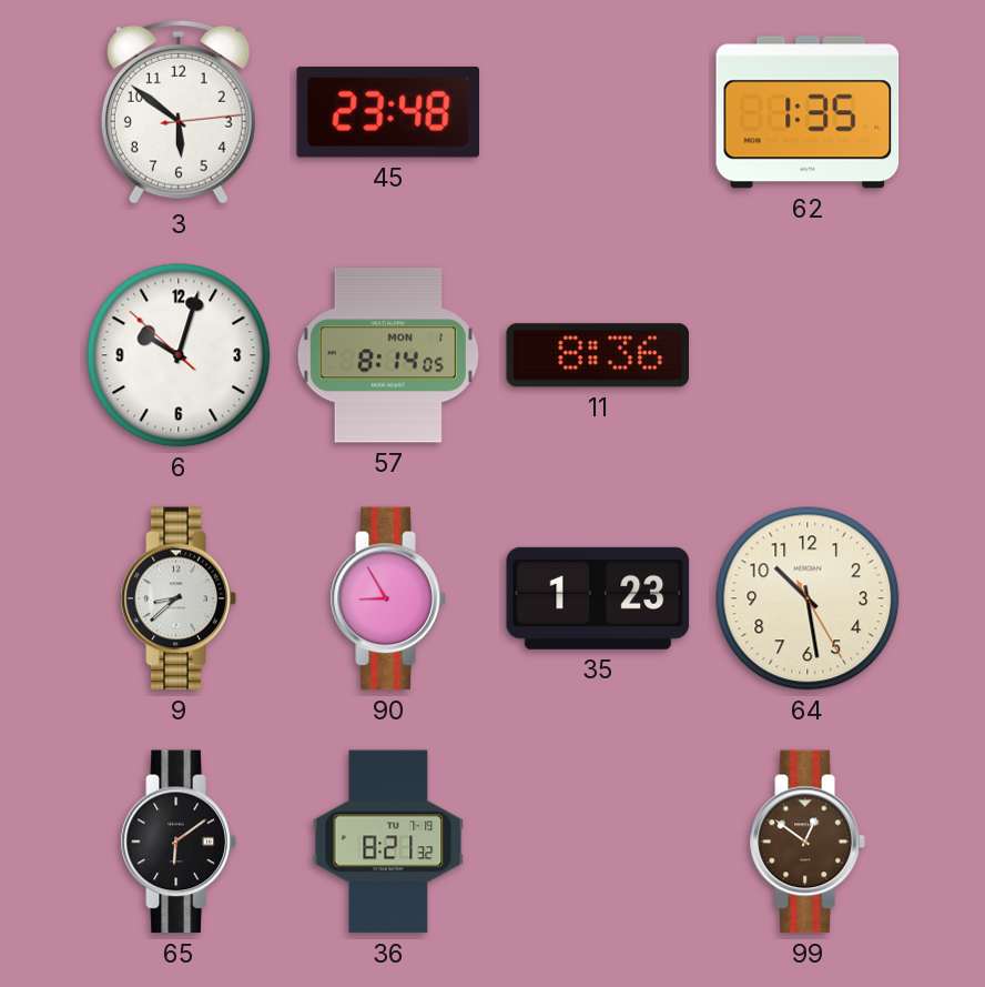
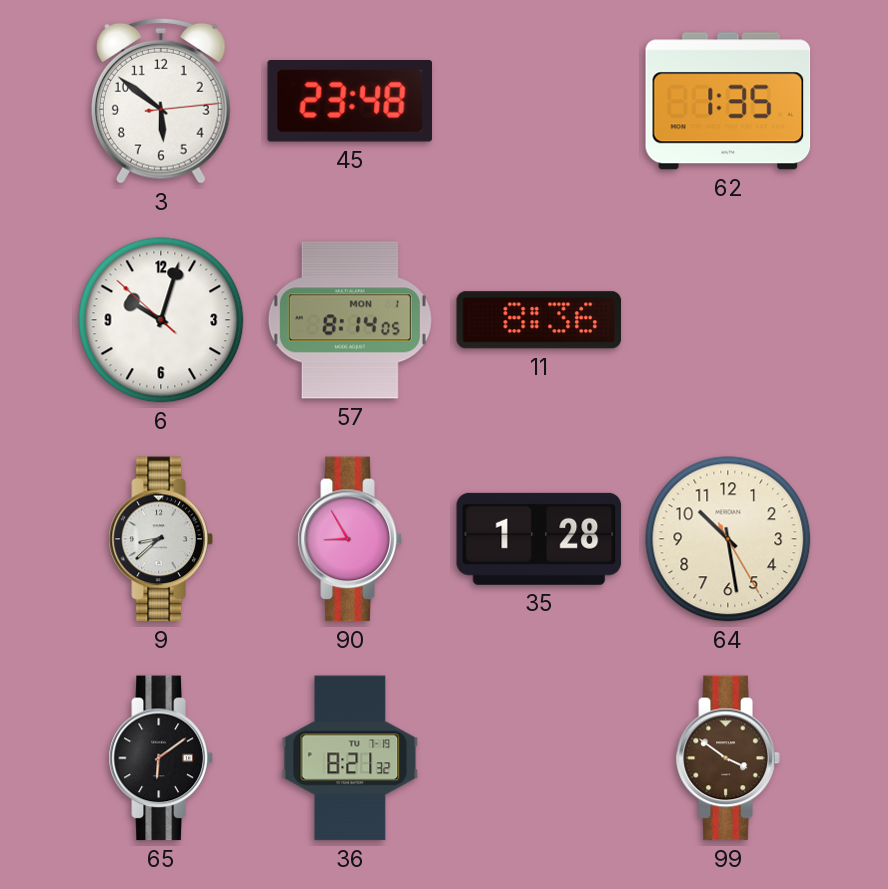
35: 1:23 -> 1:28
99: 12:51 -> 3:51
